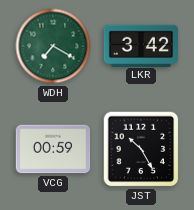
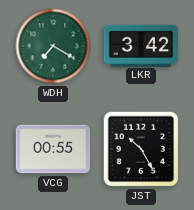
VCG: 00:59 -> 00:55
